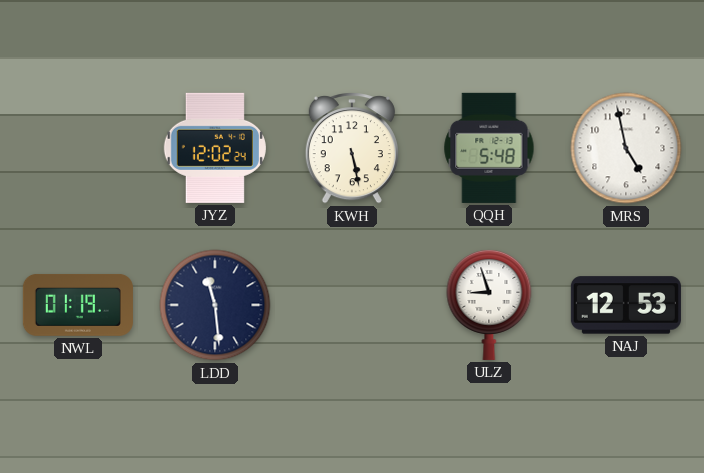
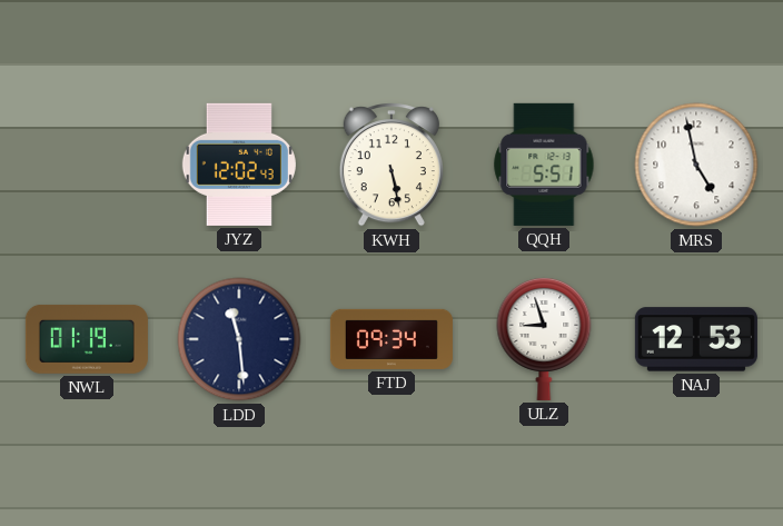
JYZ: 12:02:24 -> 12:02:43
QQH: 5:48 -> 5:51
FTD: none -> 09:34
